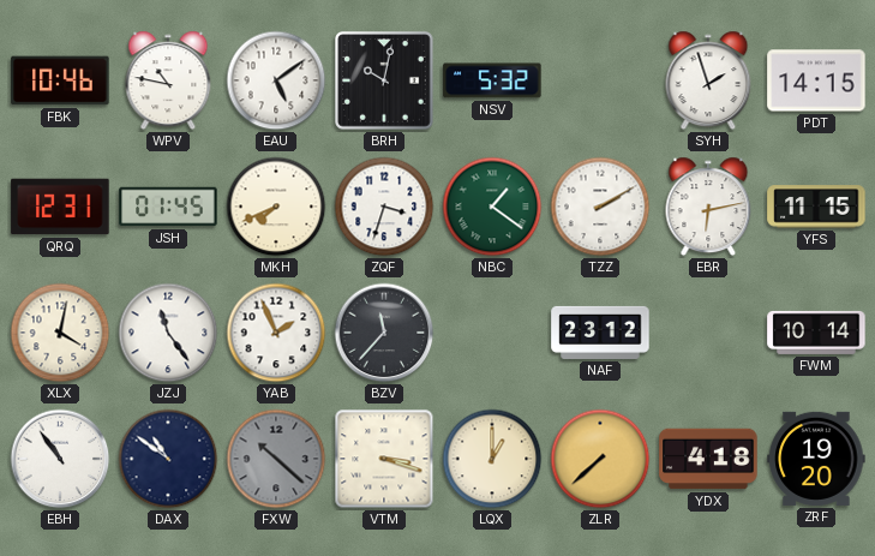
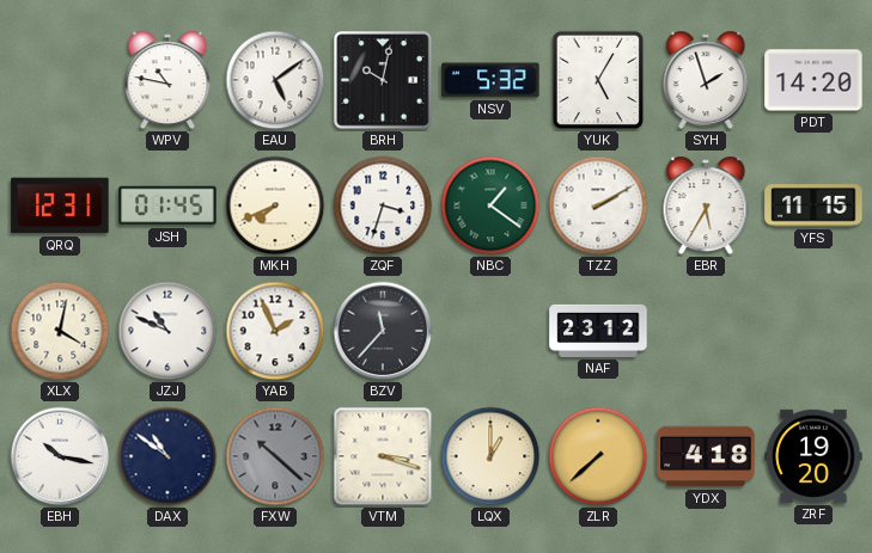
FBK: 10:46 -> none
YUK: none -> 5:05
PDT: 14:15 -> 14:20
EBR: 6:13 -> 5:35
JZJ: 11:24 -> 10:49
FWM: 10:14 -> none
EBH: 10:54 -> 10:17
